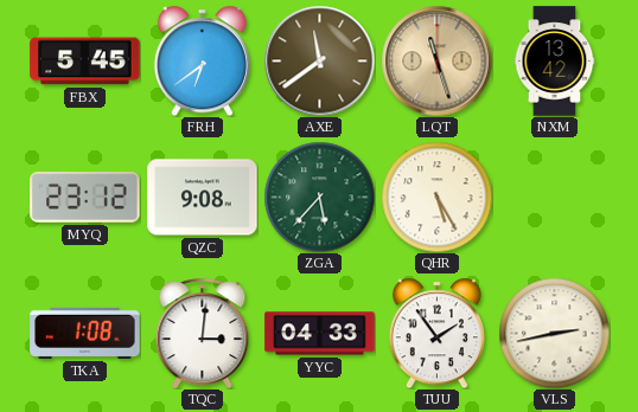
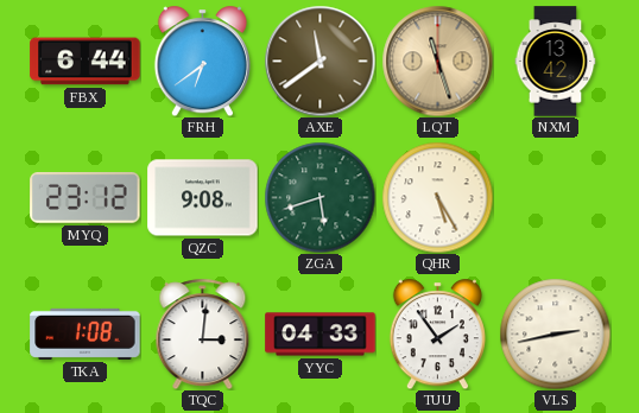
FBX: 5:45 -> 6:44
ZGA: 5:37 -> 5:42
